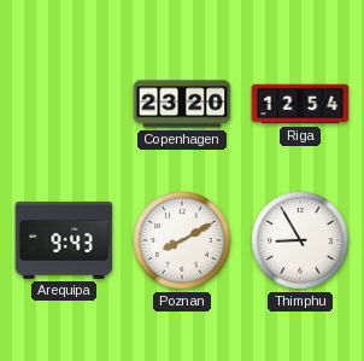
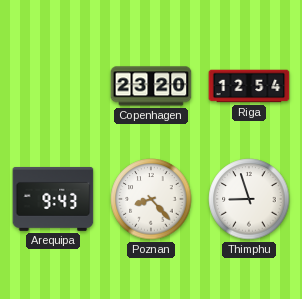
Poznan: 8:10 -> 8:23
Thimphu: 8:55 -> 8:57
